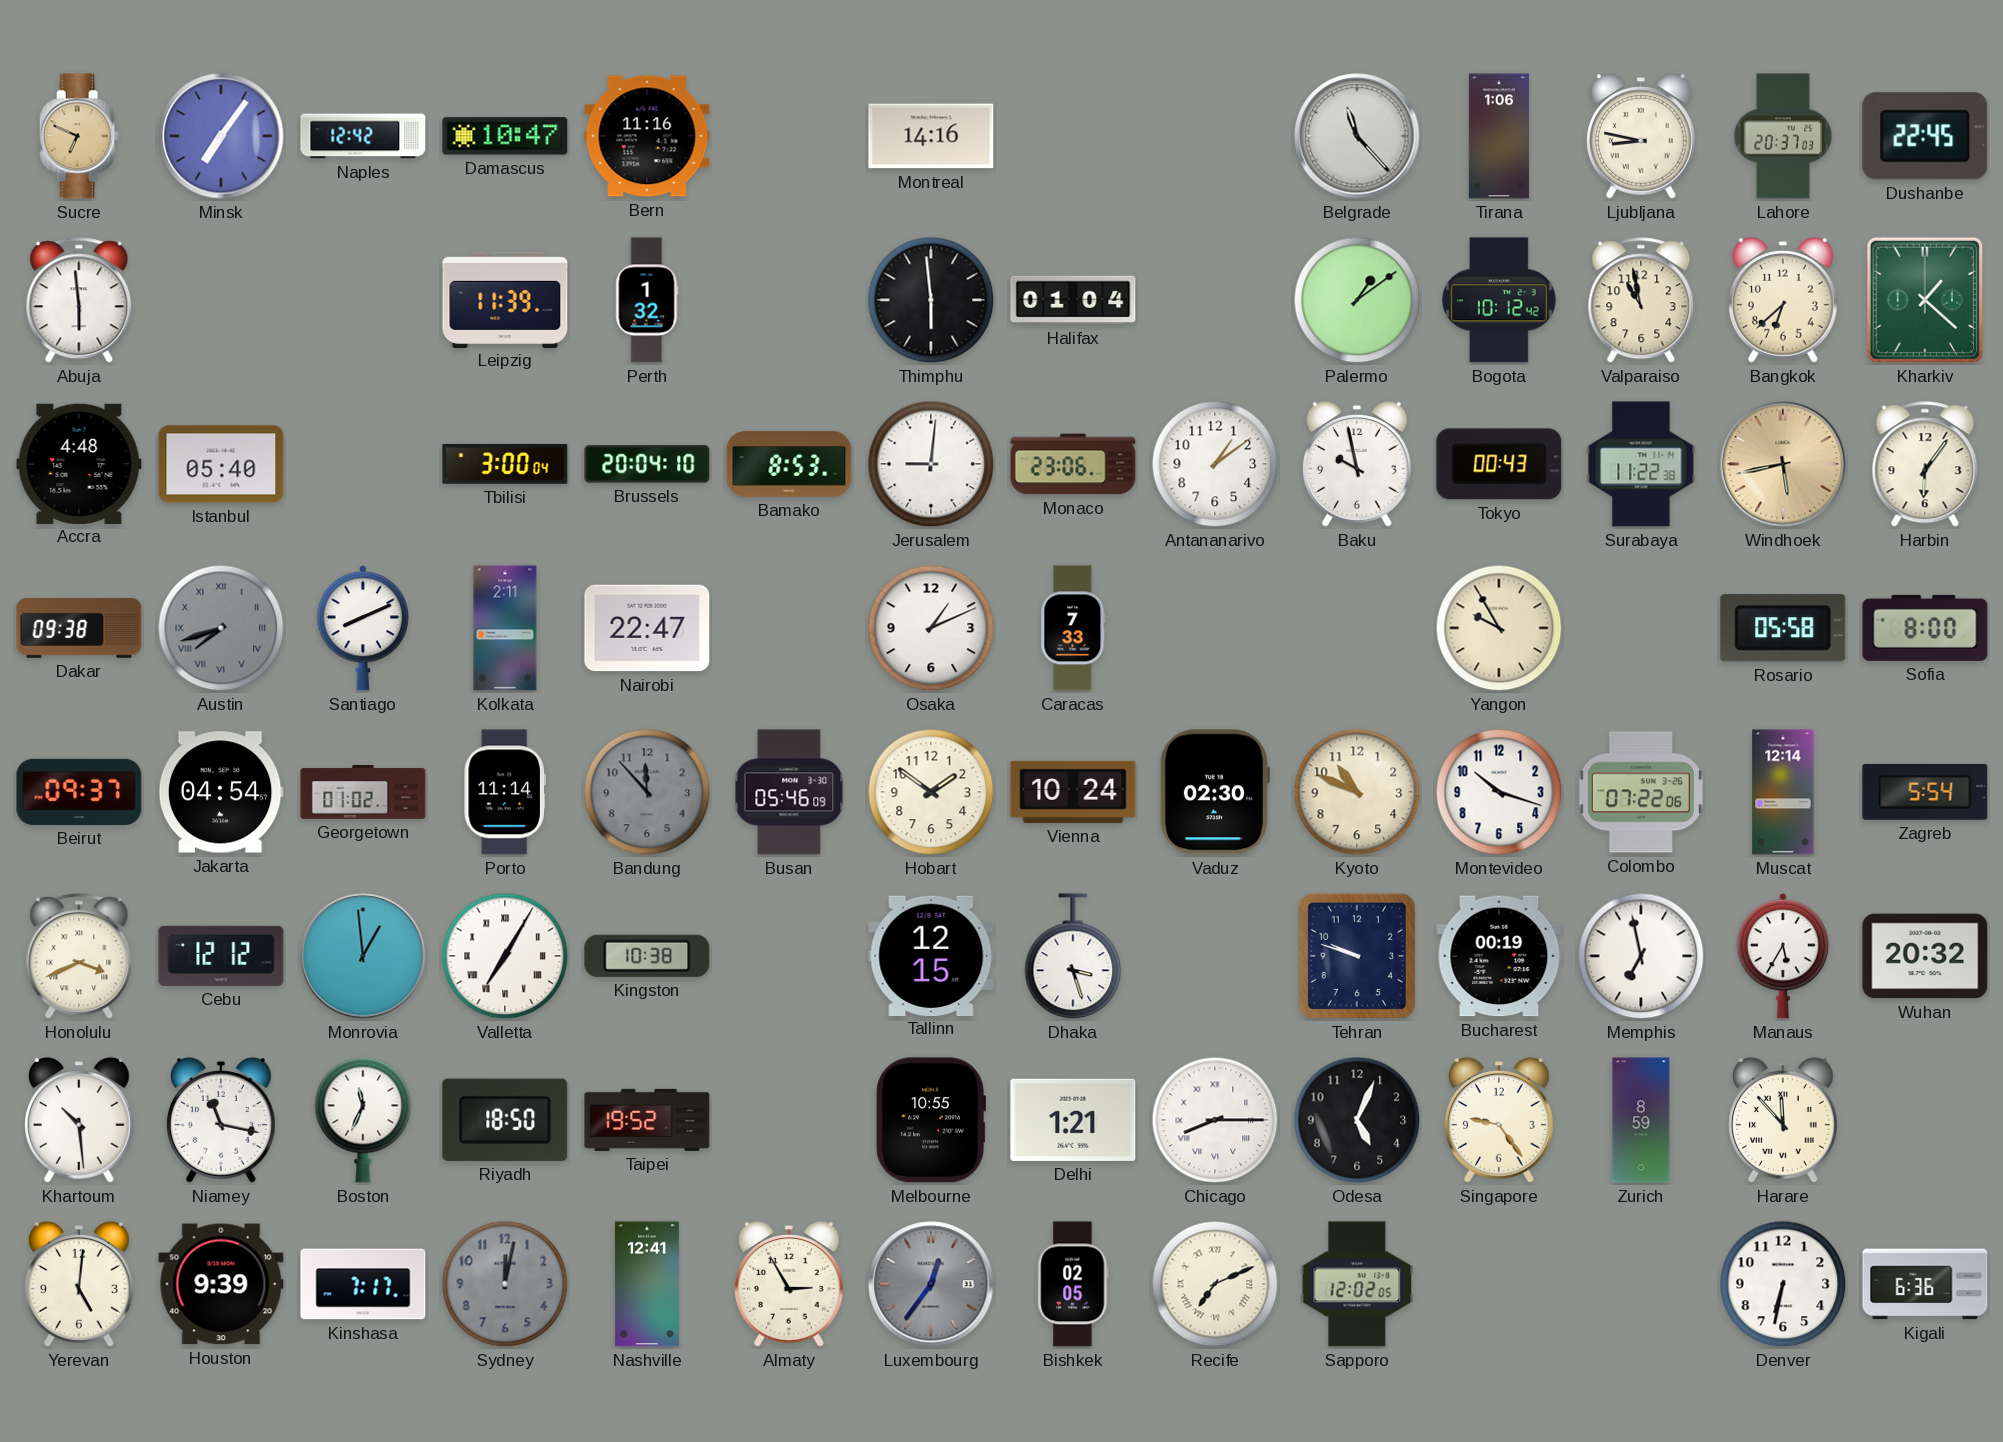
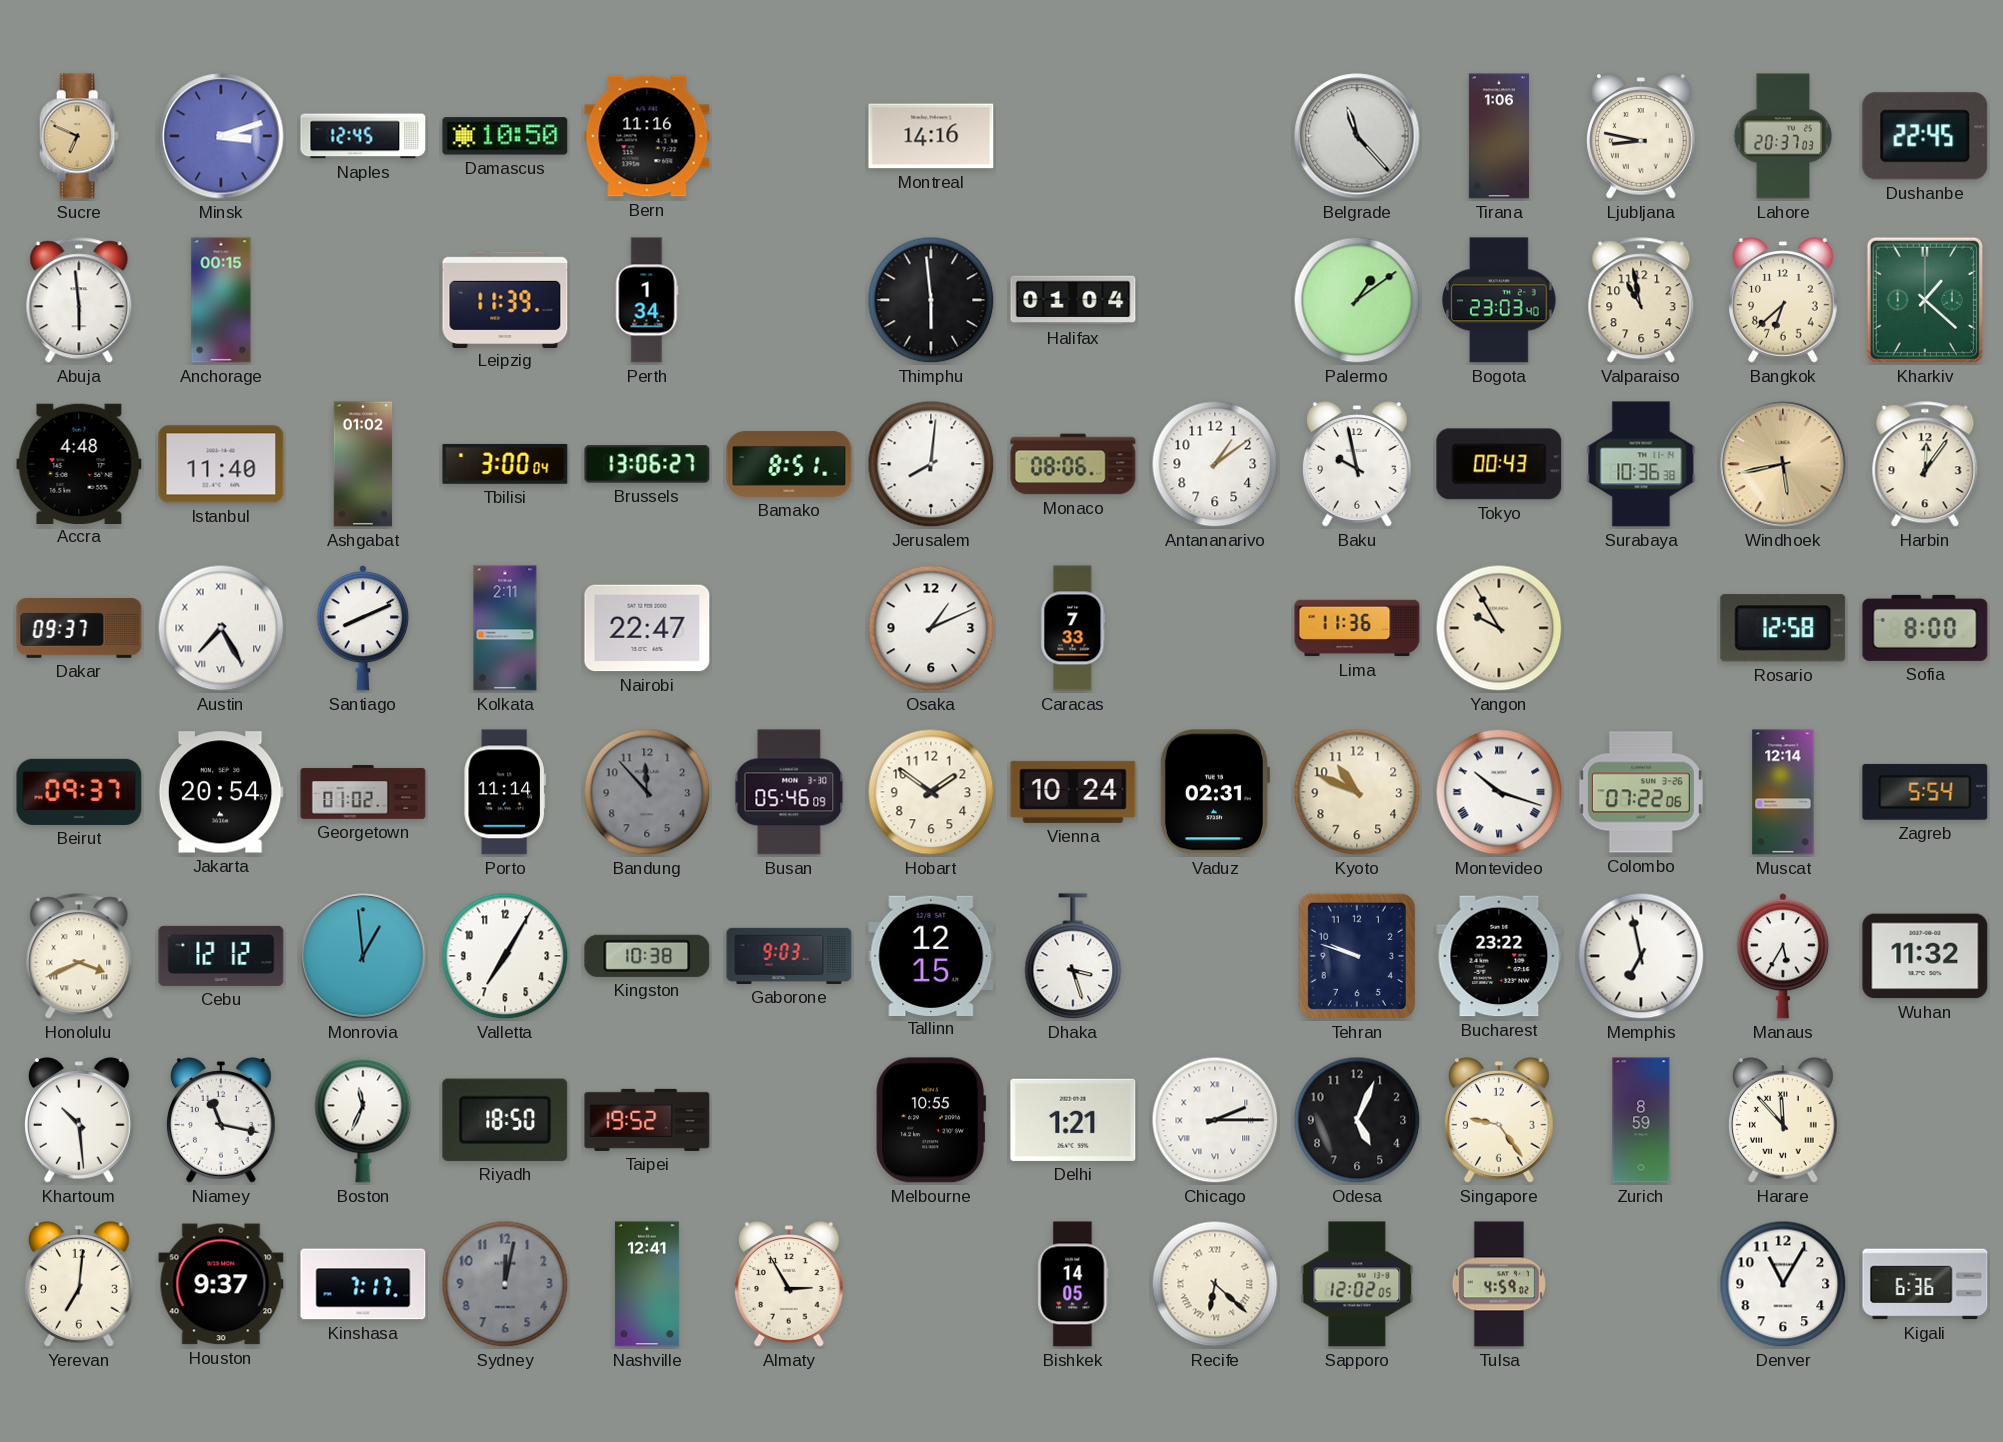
Minsk: 7:06 -> 3:12
Naples: 12:42 -> 12:45
Damascus: 10:47 -> 10:50
Anchorage: none -> 00:15
Perth: 1:32 -> 1:34
Bogota: 10:12 -> 23:03
Istanbul: 05:40 -> 11:40
Ashgabat: none -> 01:02
Brussels: 20:04 -> 13:06
Bamako: 8:53 -> 8:51
Jerusalem: 9:01 -> 8:01
Monaco: 23:06 -> 08:06
Surabaya: 11:22 -> 10:36
Harbin: 6:06 -> 12:06
Dakar: 09:38 -> 09:37
Austin: 7:42 -> 7:25
Austin dial: grey -> white
Lima: none -> 11:36
Rosario: 05:58 -> 12:58
Jakarta: 04:54 -> 20:54
Vaduz: 02:30 -> 02:31
Montevideo numerals: Arabic -> Roman
Valletta numerals: Roman -> Arabic
Gaborone: none -> 9:03
Bucharest: 00:19 -> 23:22
Wuhan: 20:32 -> 11:32
Chicago: 8:15 -> 2:15
Yerevan: 5:01 -> 7:01
Houston: 9:39 -> 9:37
Luxembourg: 12:36 -> none
Bishkek: 02:05 -> 14:05
Recife: 7:11 -> 6:22
Tulsa: none -> 4:59
Denver: 6:32 -> 11:05
